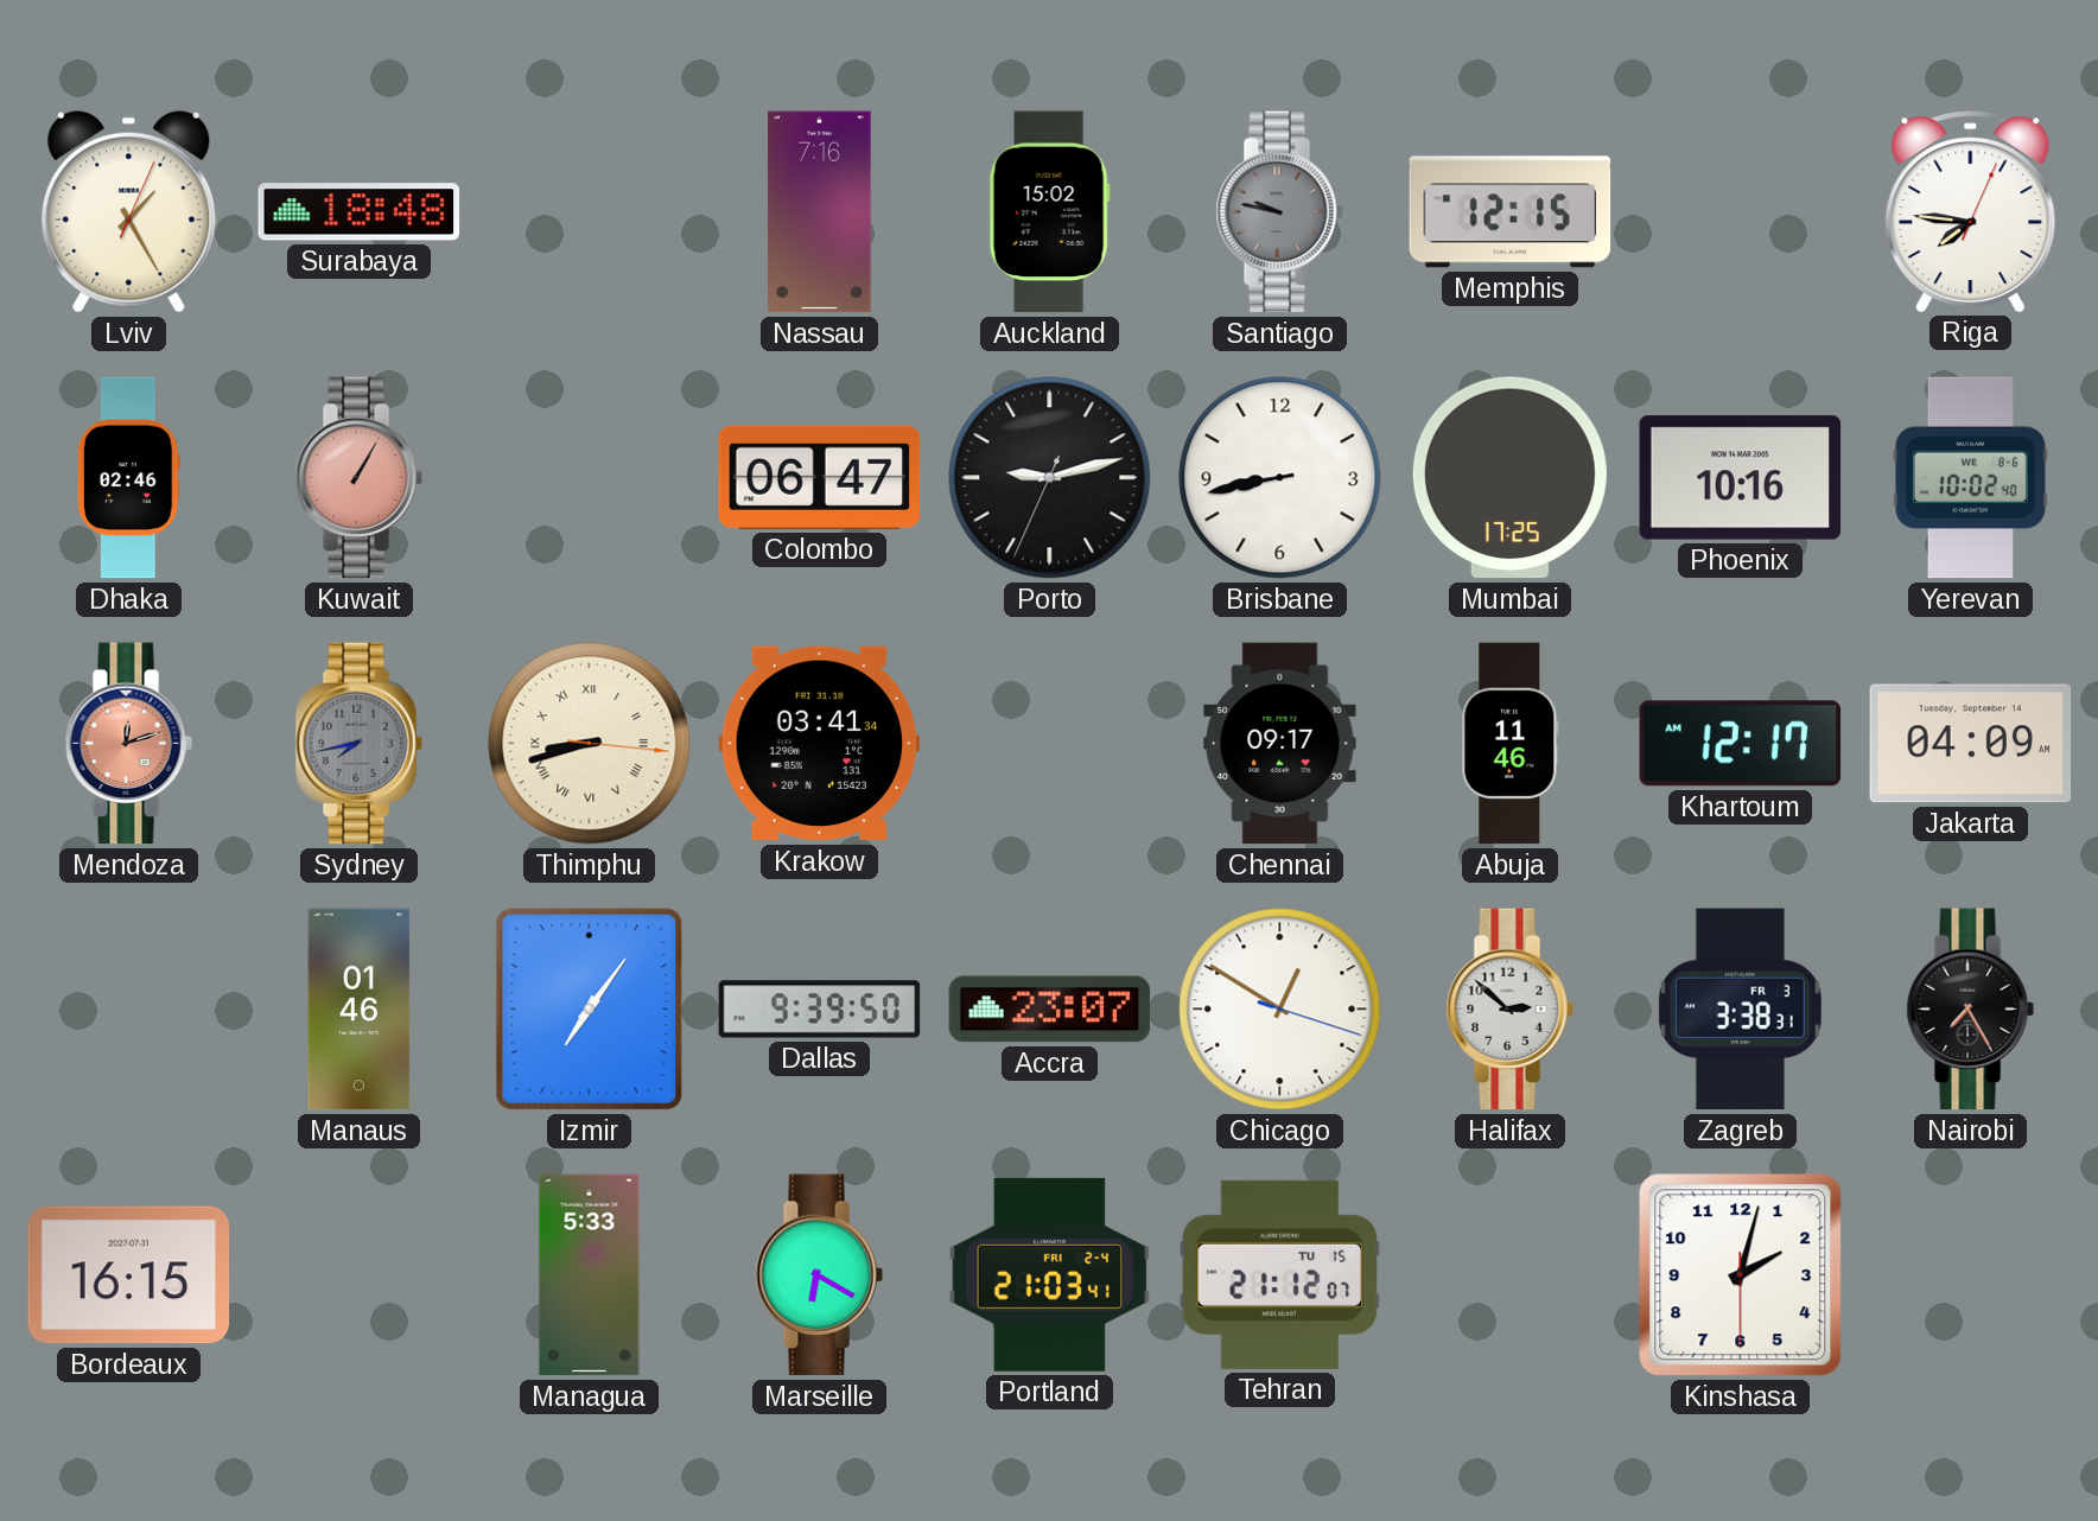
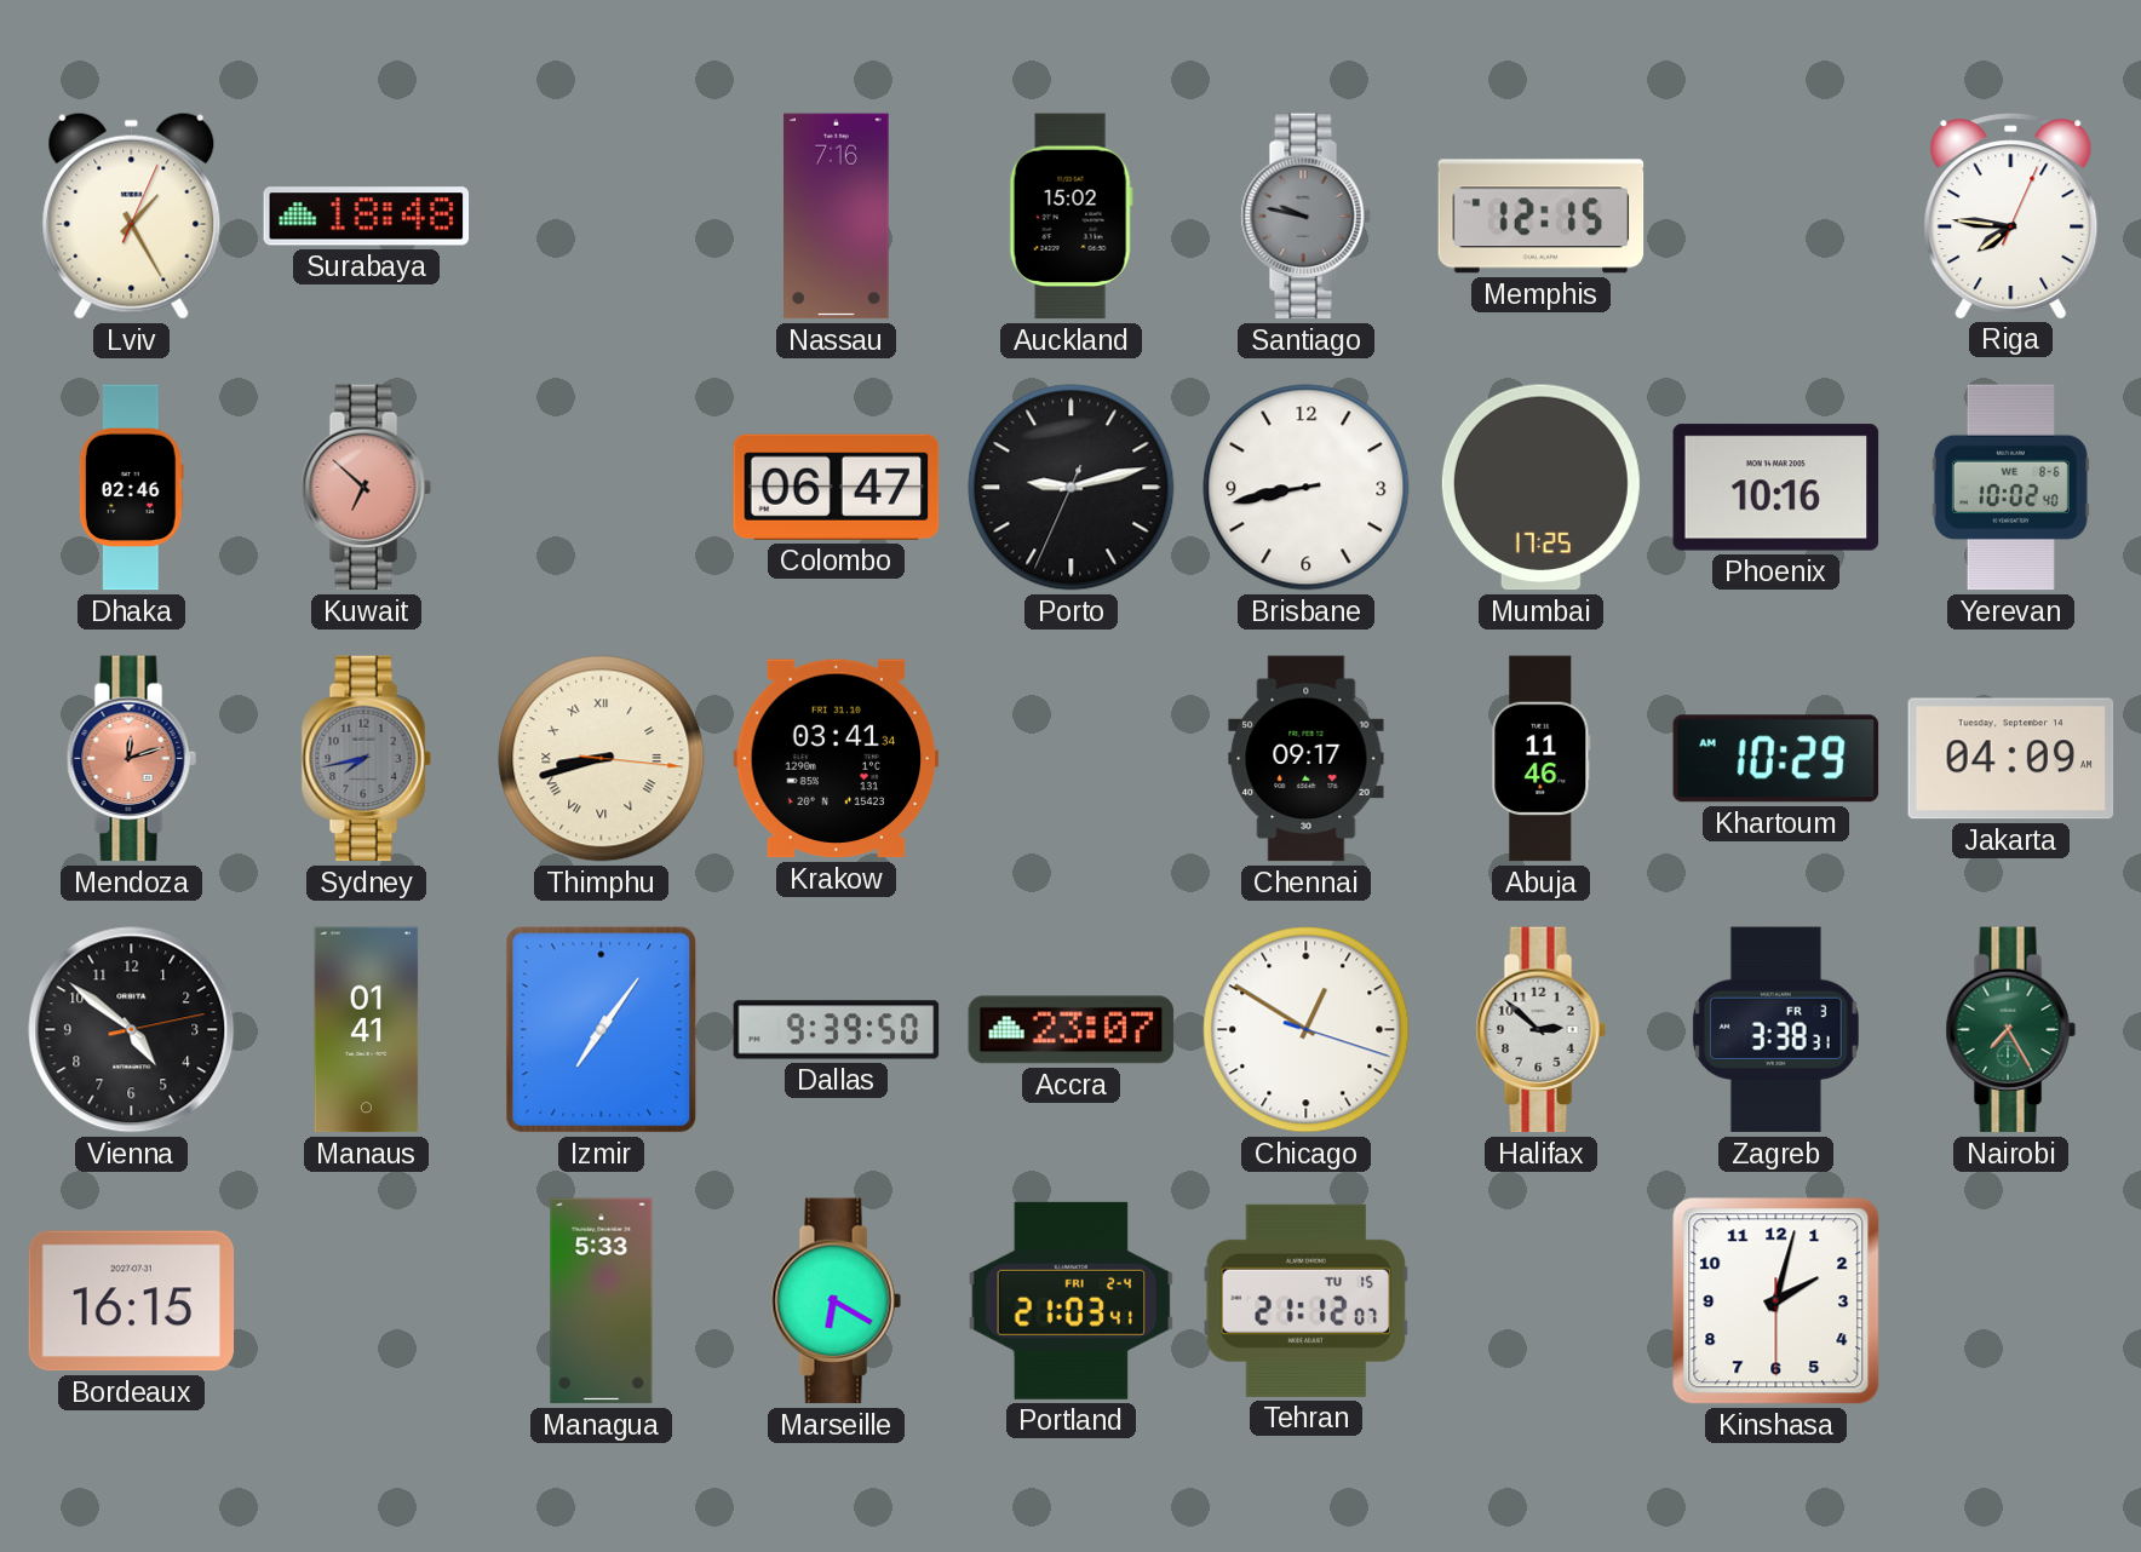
Kuwait: 1:05 -> 6:52
Khartoum: 12:17 -> 10:29
Vienna: none -> 4:51
Manaus: 01:46 -> 01:41
Nairobi dial: black -> green
